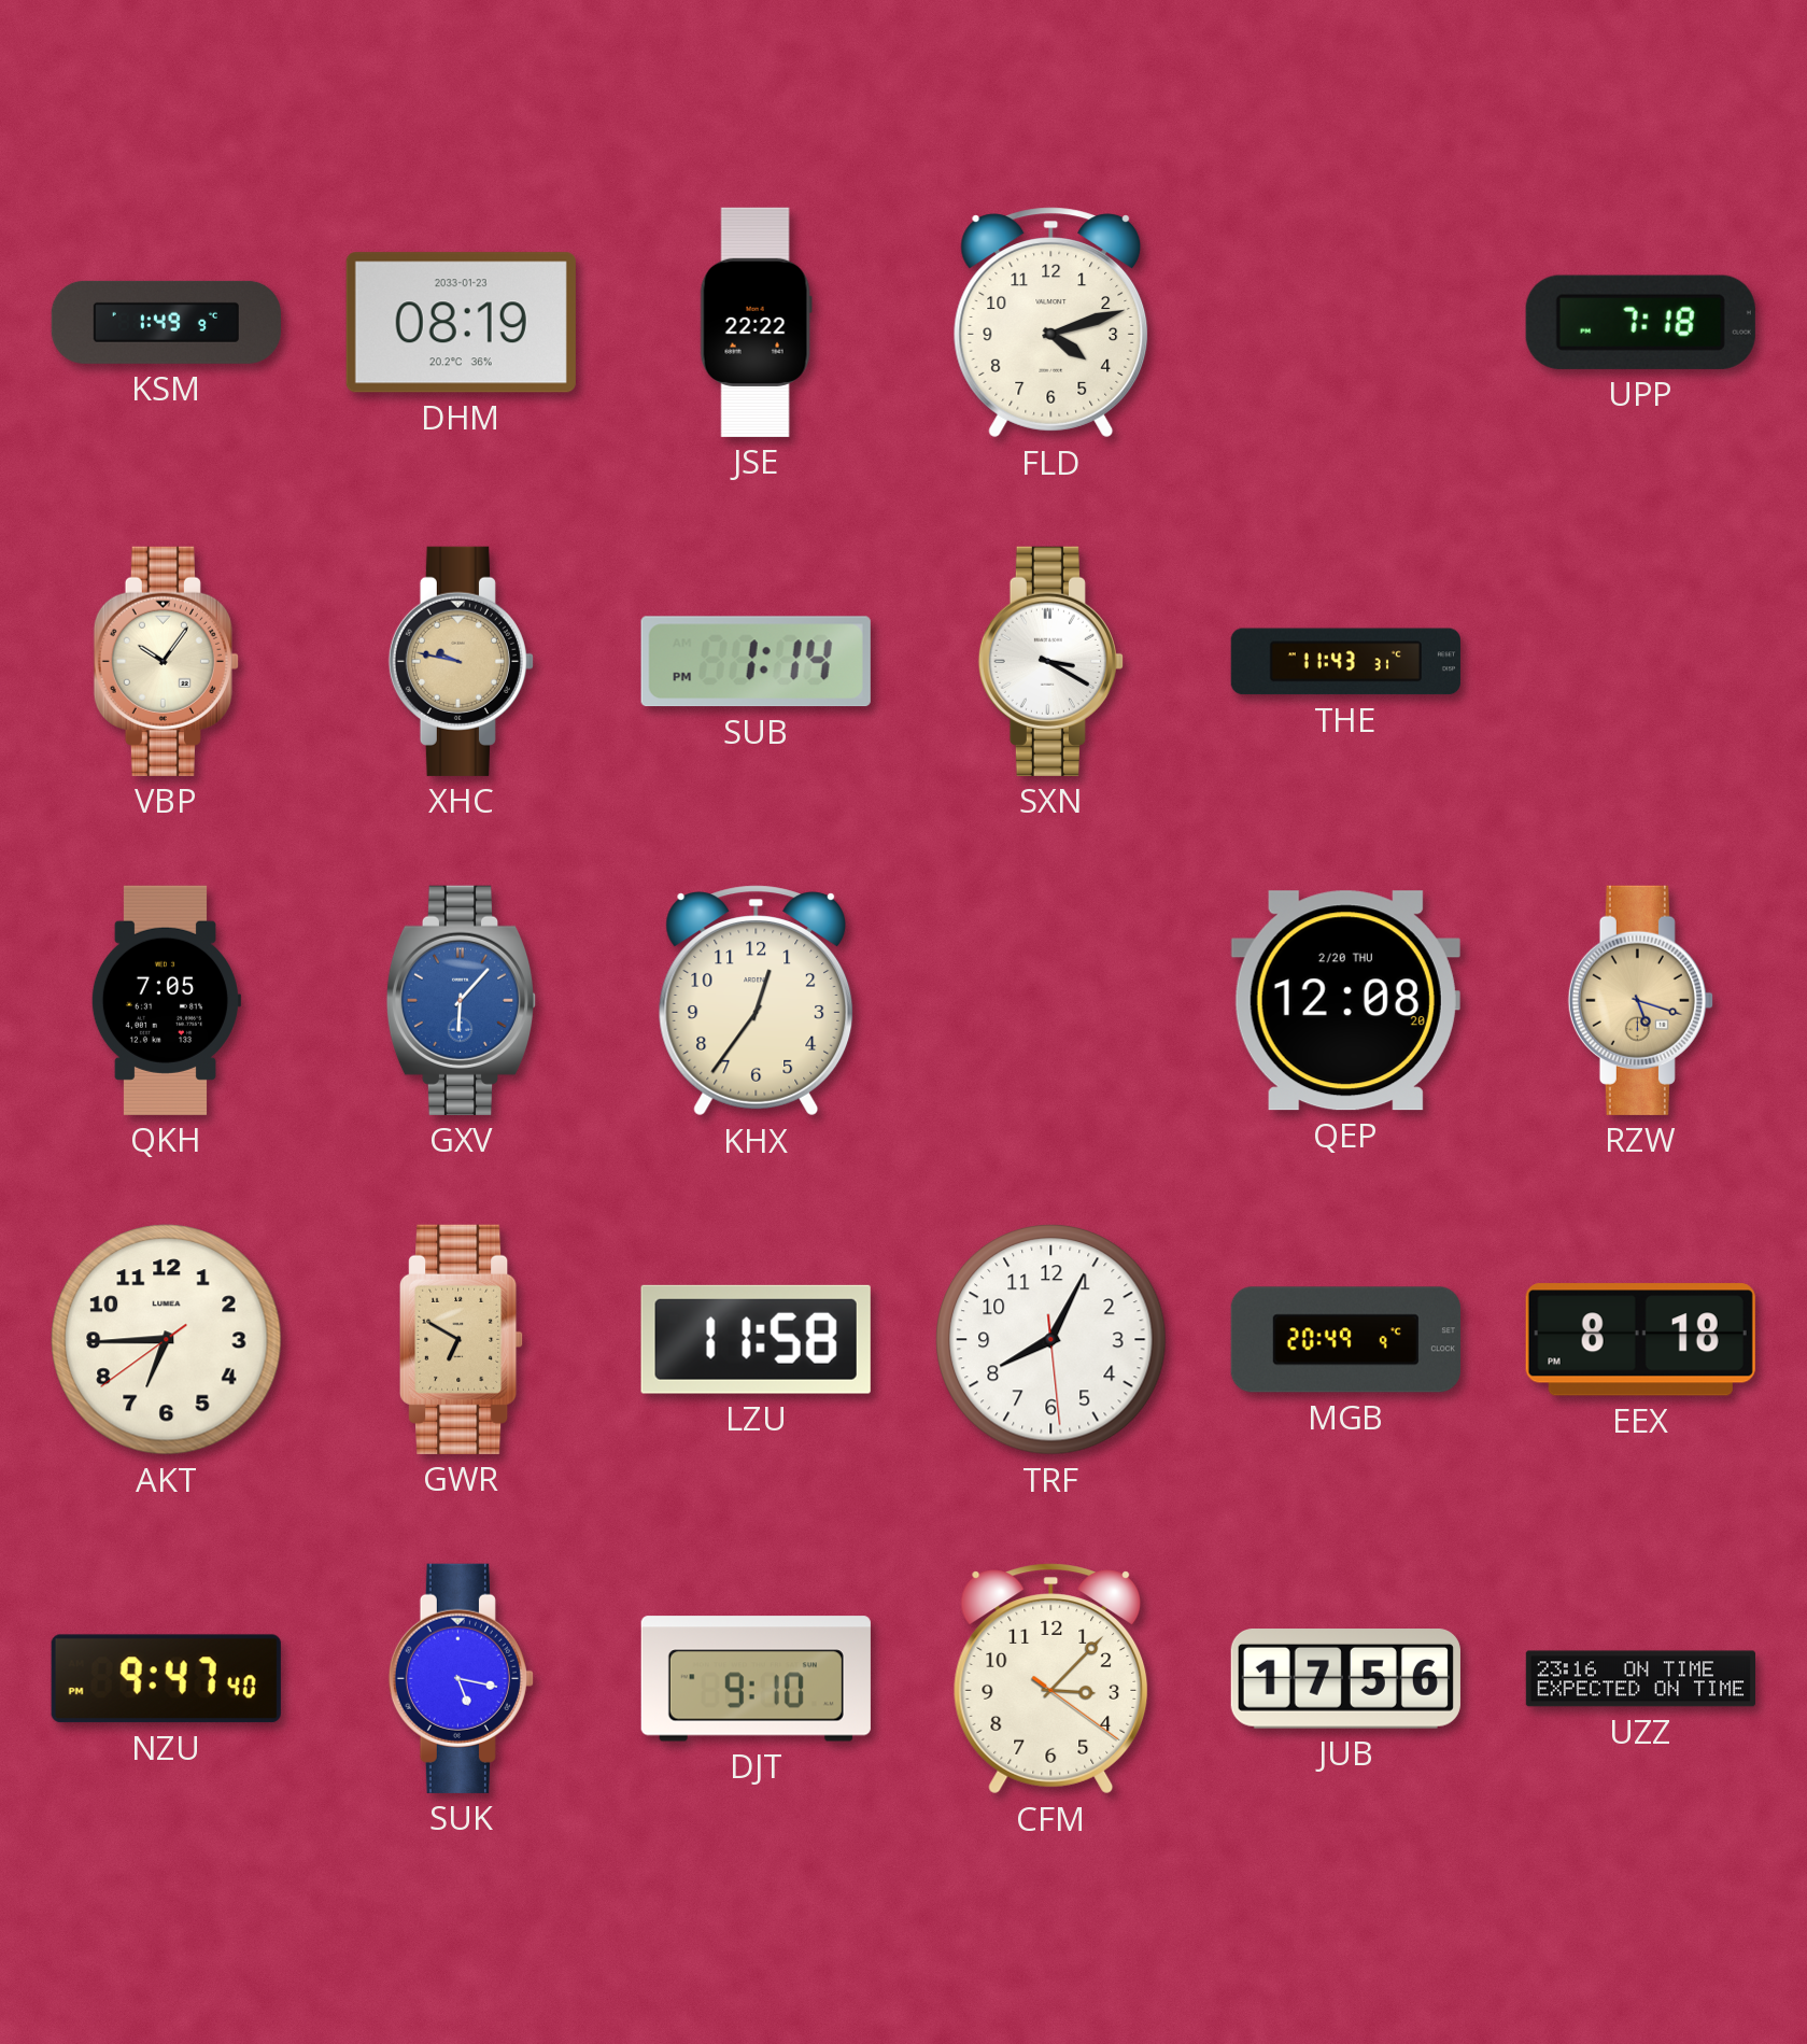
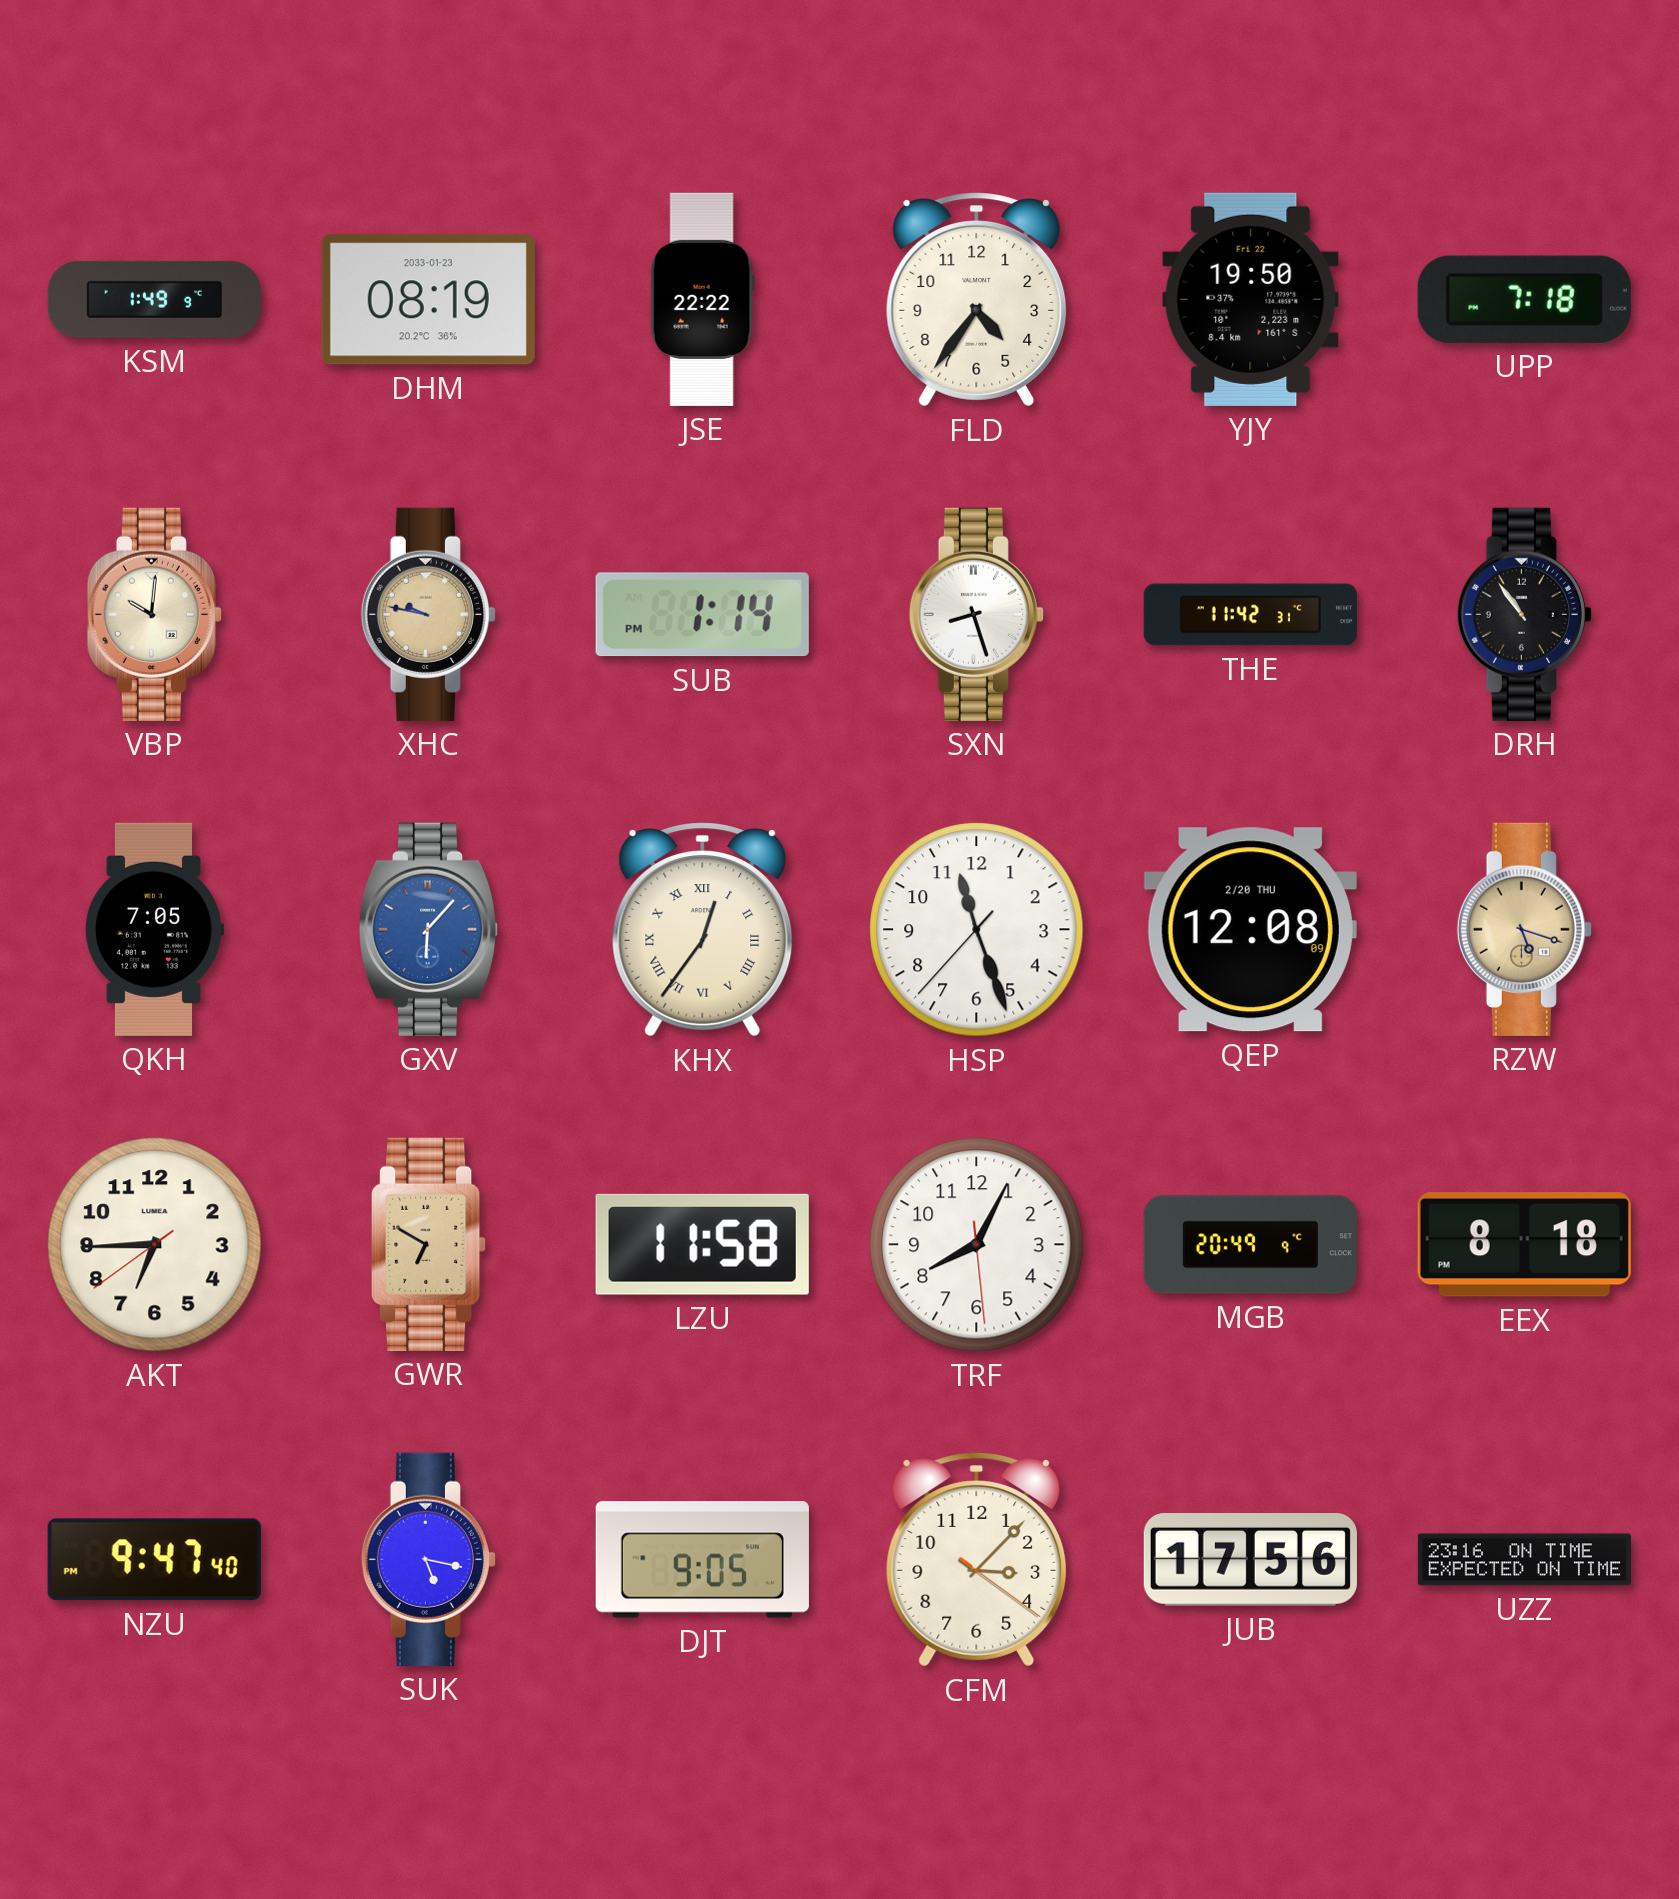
FLD: 4:12 -> 4:36
YJY: none -> 19:50
VBP: 10:06 -> 10:01
SXN: 3:20 -> 8:27
THE: 11:43 -> 11:42
DRH: none -> 10:54
KHX numerals: Arabic -> Roman
HSP: none -> 11:26
QEP: 12:08:20 -> 12:08:09
DJT: 9:10 -> 9:05
